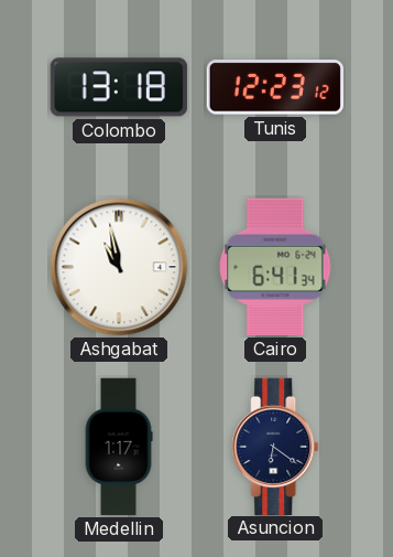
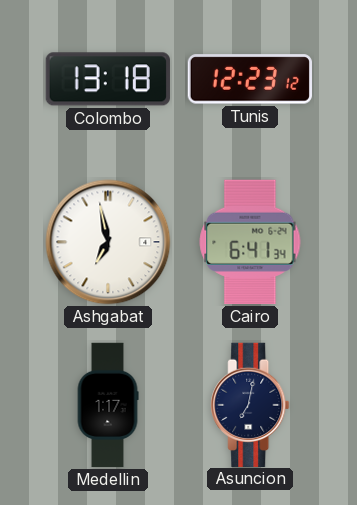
Ashgabat: 10:58 -> 6:58
Asuncion: 6:21 -> 7:02
